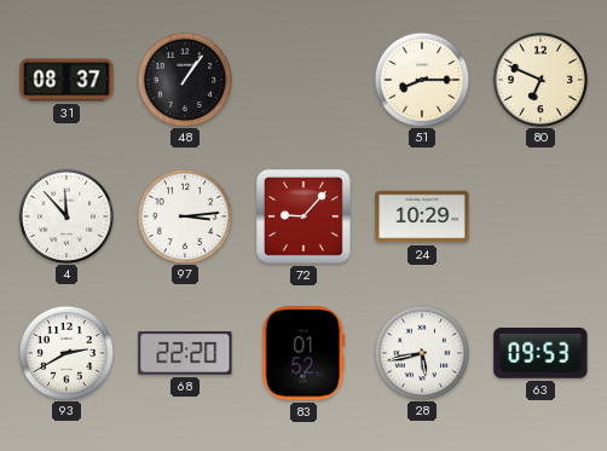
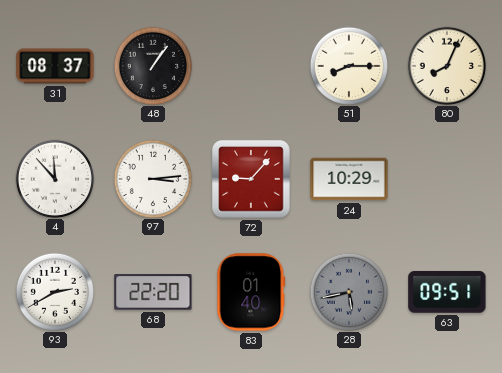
80: 6:49 -> 8:04
83: 01:52 -> 01:40
28 dial: white -> grey
63: 09:53 -> 09:51
